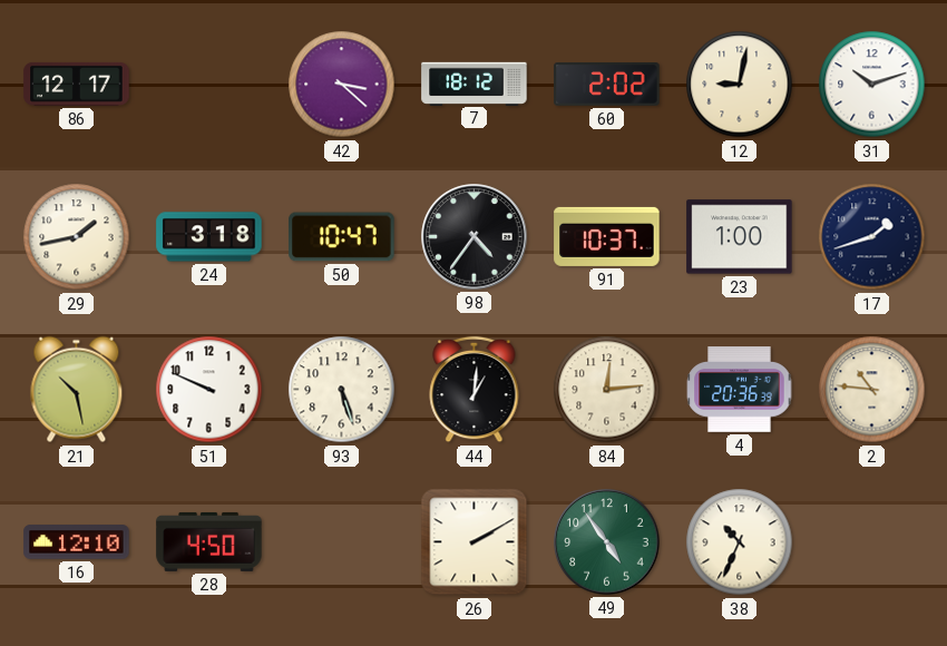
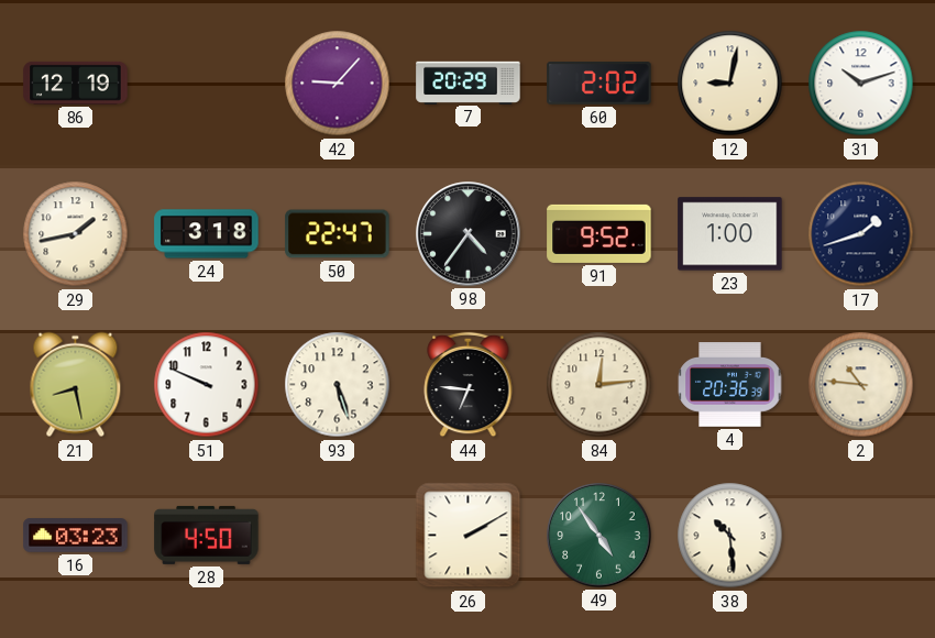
86: 12:17 -> 12:19
42: 3:22 -> 9:07
7: 18:12 -> 20:29
50: 10:47 -> 22:47
91: 10:37 -> 9:52
21: 10:28 -> 8:28
44: 1:01 -> 6:46
16: 12:10 -> 03:23
38: 10:34 -> 10:29
